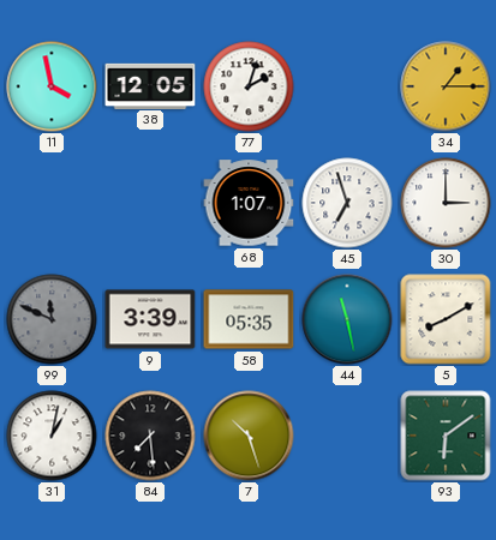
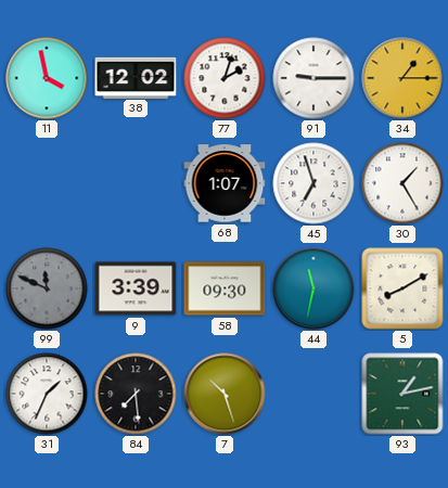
38: 12:05 -> 12:02
91: none -> 9:15
30: 3:00 -> 1:25
58: 05:35 -> 09:30
44: 11:28 -> 11:32
31: 1:02 -> 1:34
93: 6:09 -> 1:13
